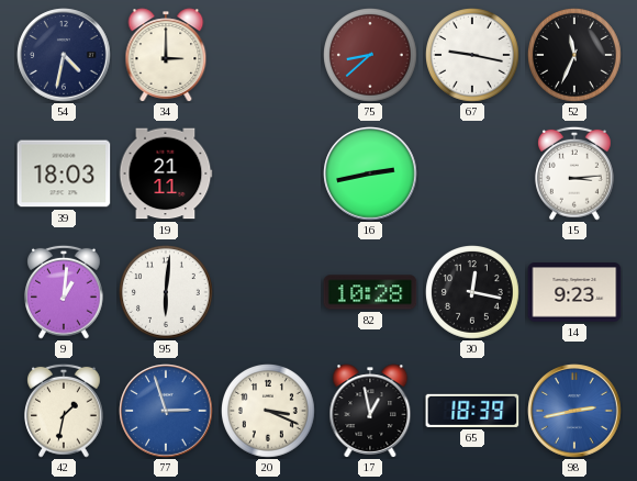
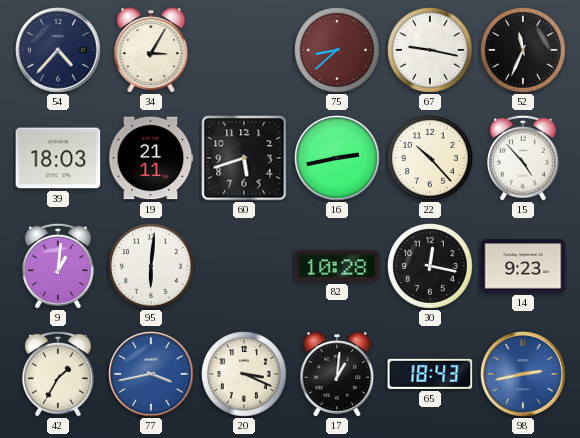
54: 4:32 -> 4:37
34: 3:00 -> 3:05
60: none -> 5:42
22: none -> 10:23
15: 3:14 -> 4:53
42: 1:32 -> 1:35
77: 2:57 -> 3:43
17: 12:58 -> 1:01
65: 18:39 -> 18:43
